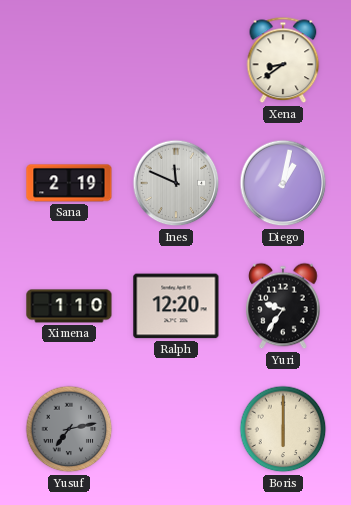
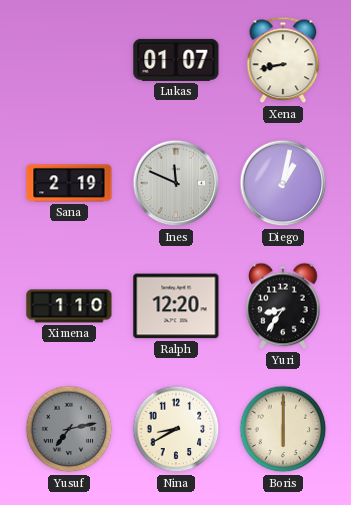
Lukas: none -> 01:07
Xena: 8:39 -> 8:43
Yuri: 9:36 -> 8:36
Nina: none -> 8:40
